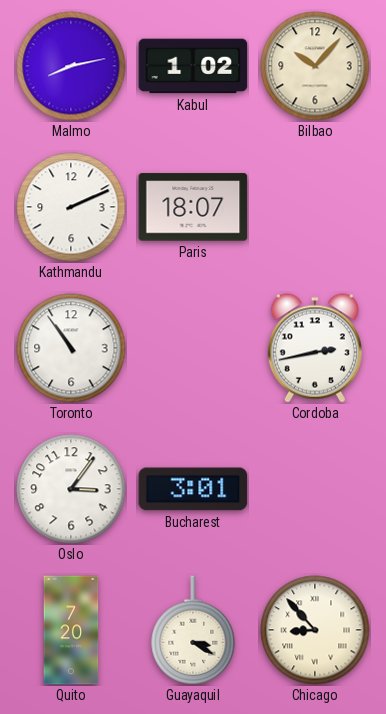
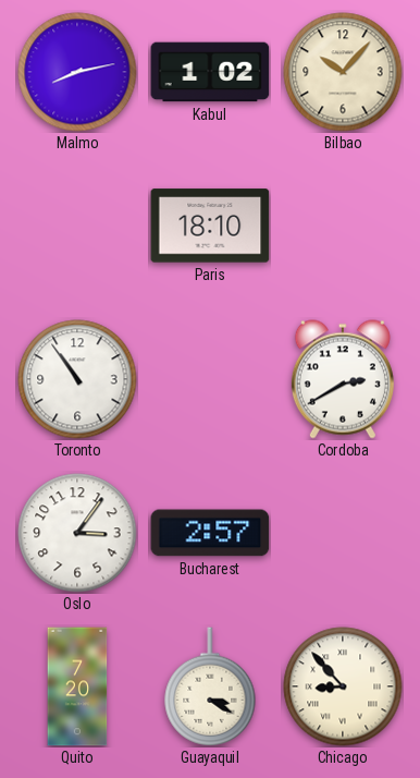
Kathmandu: 2:11 -> none
Paris: 18:07 -> 18:10
Cordoba: 2:43 -> 2:40
Bucharest: 3:01 -> 2:57
